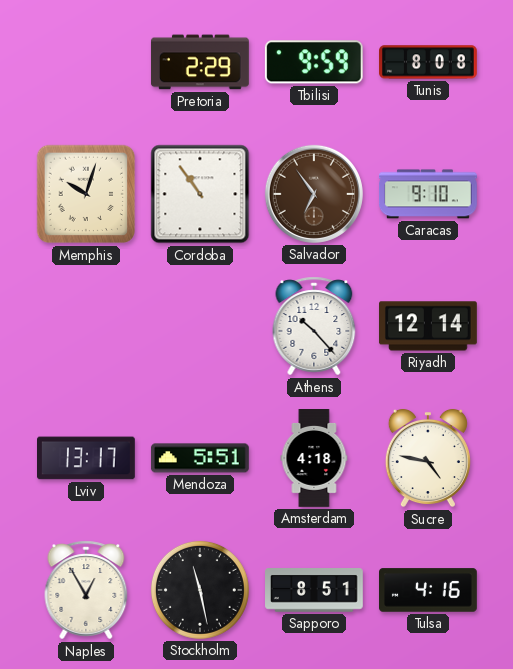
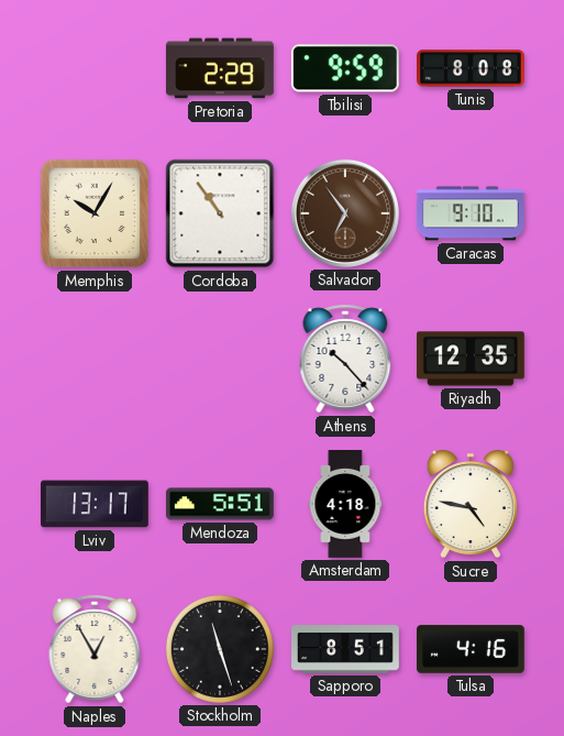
Memphis: 10:03 -> 10:05
Riyadh: 12:14 -> 12:35
Stockholm: 11:28 -> 11:27
